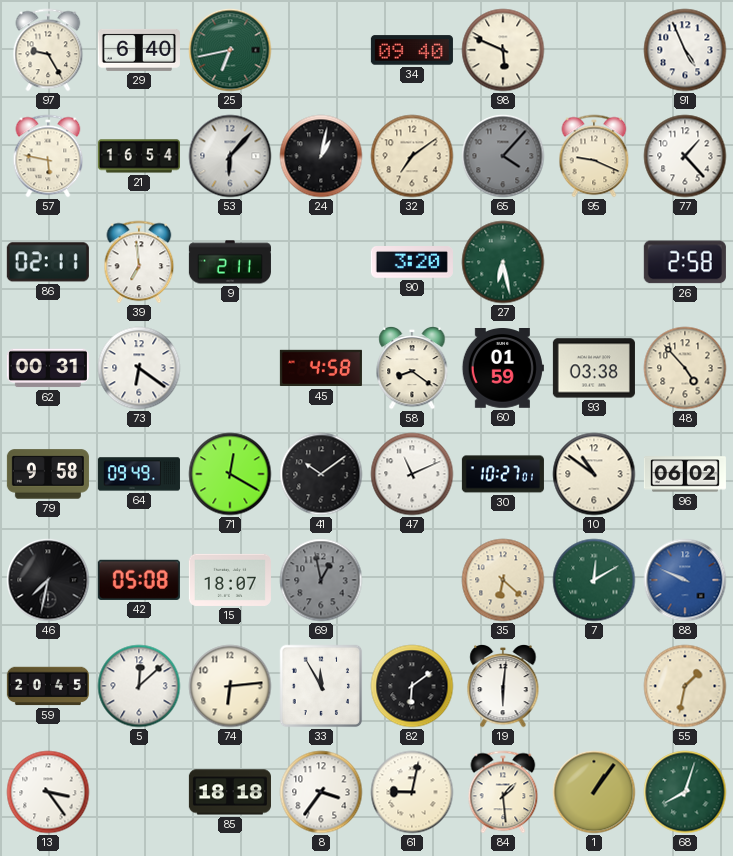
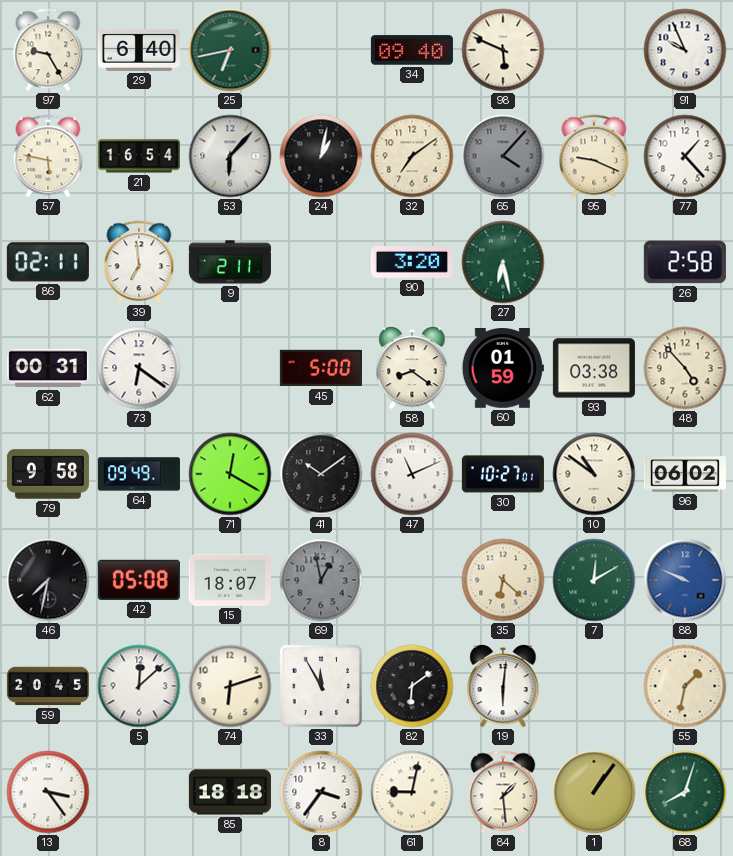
91: 4:56 -> 9:56
45: 4:58 -> 5:00
74: 6:14 -> 6:12
